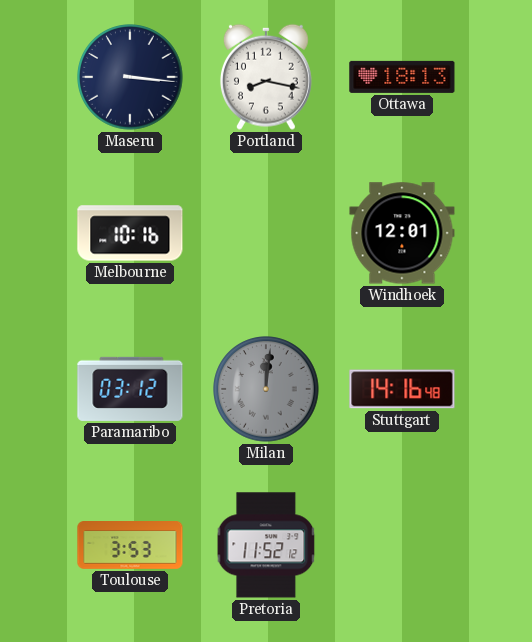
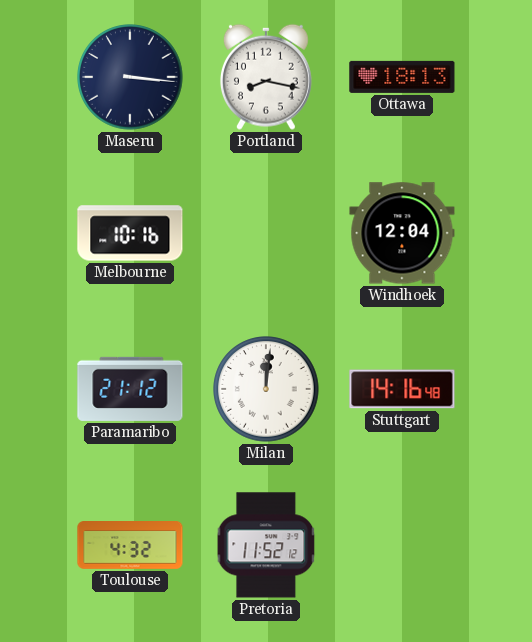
Windhoek: 12:01 -> 12:04
Paramaribo: 03:12 -> 21:12
Milan dial: grey -> white
Toulouse: 3:53 -> 4:32
